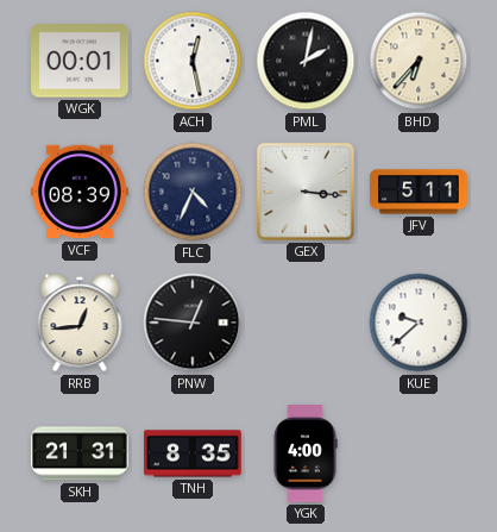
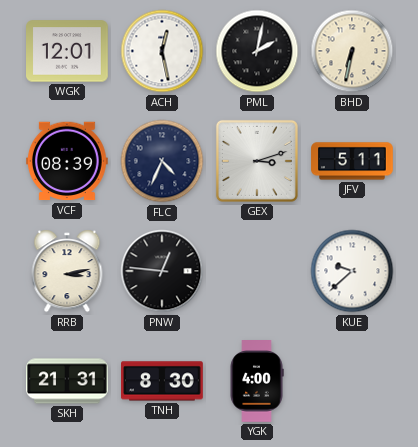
WGK: 00:01 -> 12:01
BHD: 6:37 -> 6:32
GEX: 3:16 -> 3:12
RRB: 12:44 -> 3:13
TNH: 8:35 -> 8:30
